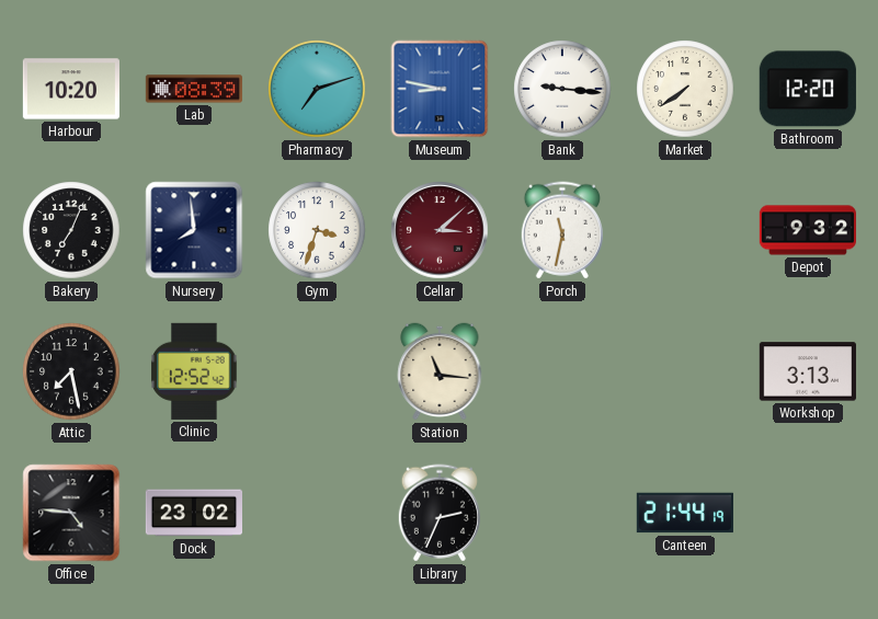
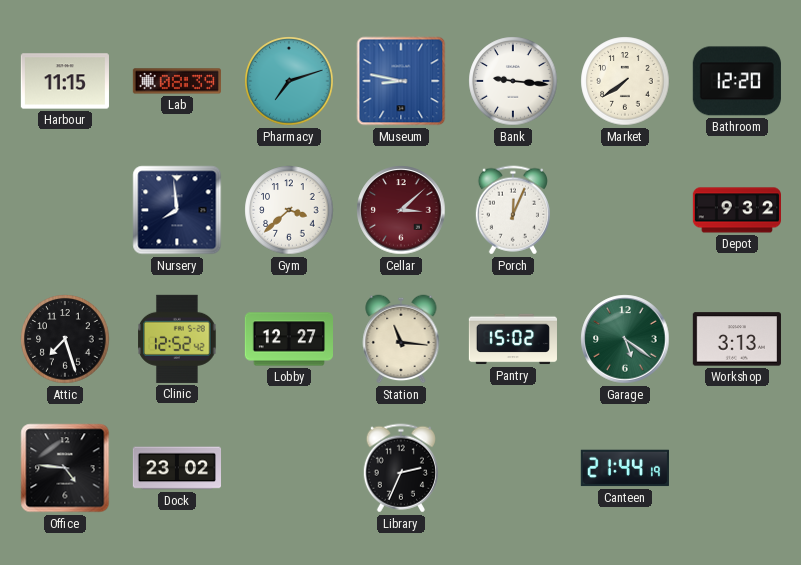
Harbour: 10:20 -> 11:15
Bakery: 7:04 -> none
Gym: 3:33 -> 3:38
Porch: 11:32 -> 12:04
Attic: 7:28 -> 7:27
Lobby: none -> 12:27
Pantry: none -> 15:02
Garage: none -> 5:21
